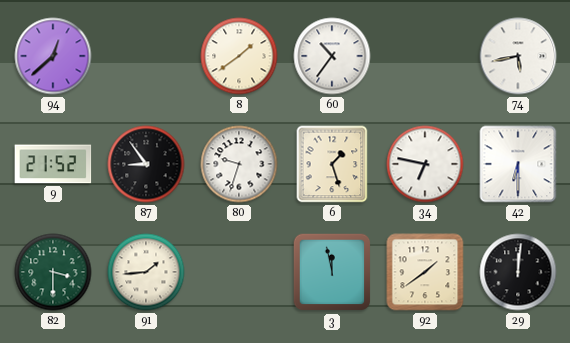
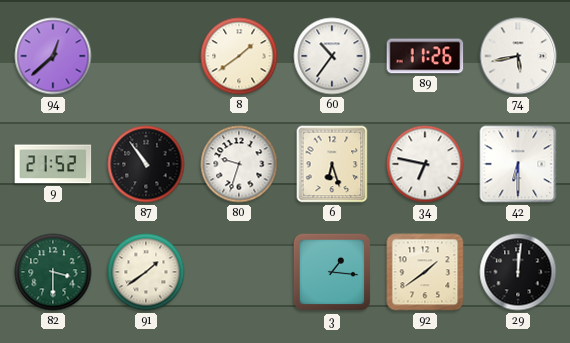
89: none -> 11:26
87: 8:54 -> 10:54
6: 1:27 -> 6:27
91: 1:44 -> 1:39
3: 11:58 -> 1:16
